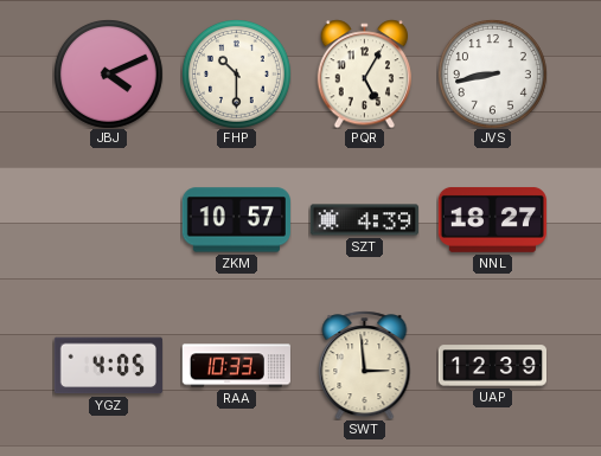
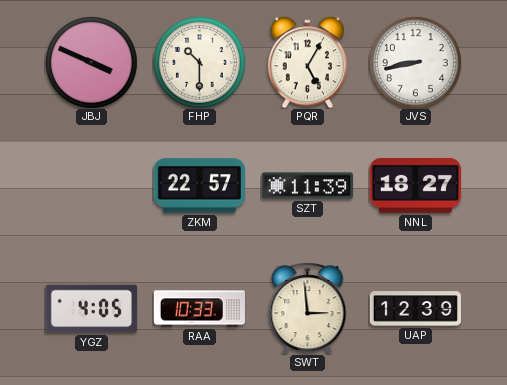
JBJ: 4:11 -> 3:49
ZKM: 10:57 -> 22:57
SZT: 4:39 -> 11:39
